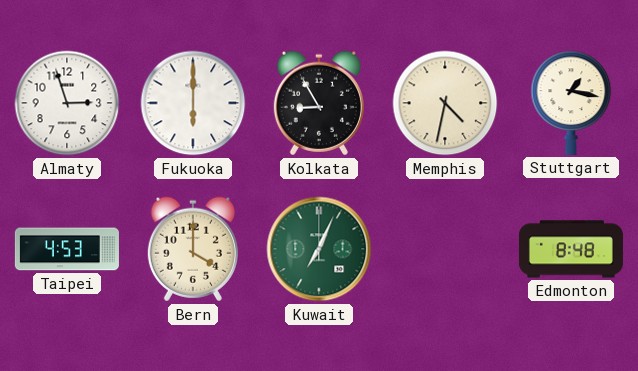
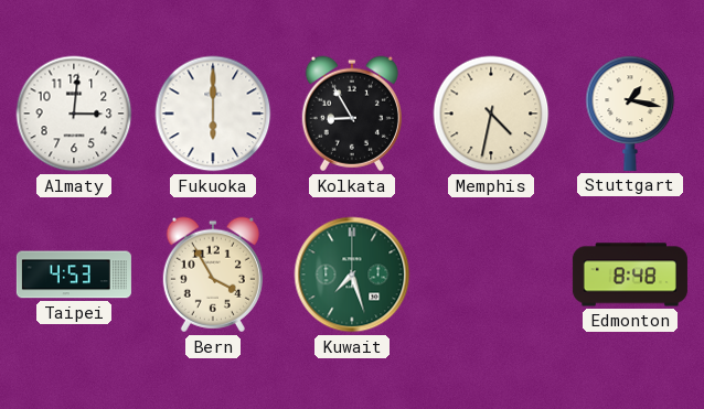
Almaty: 2:57 -> 3:01
Bern: 4:00 -> 3:55
Kuwait: 7:04 -> 7:27
